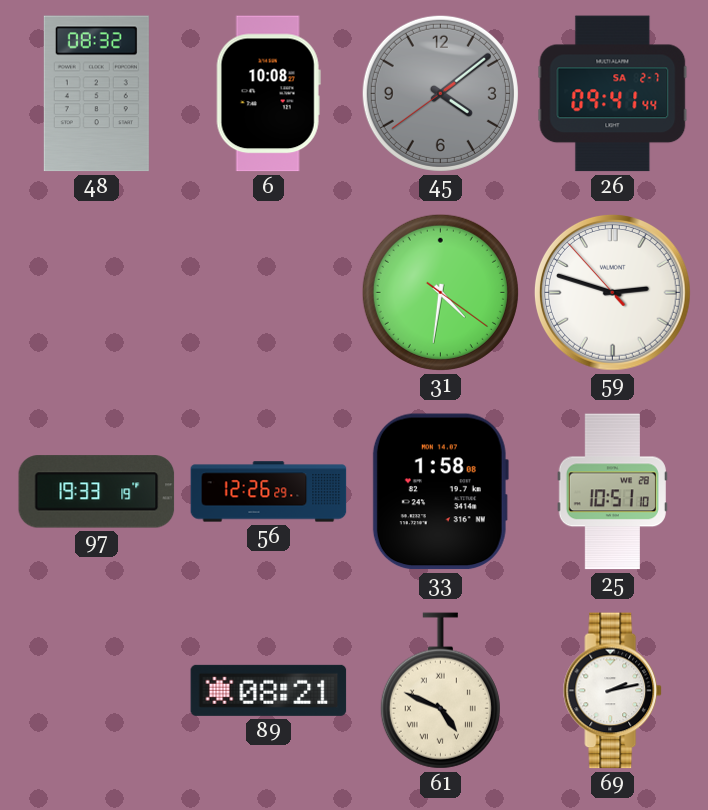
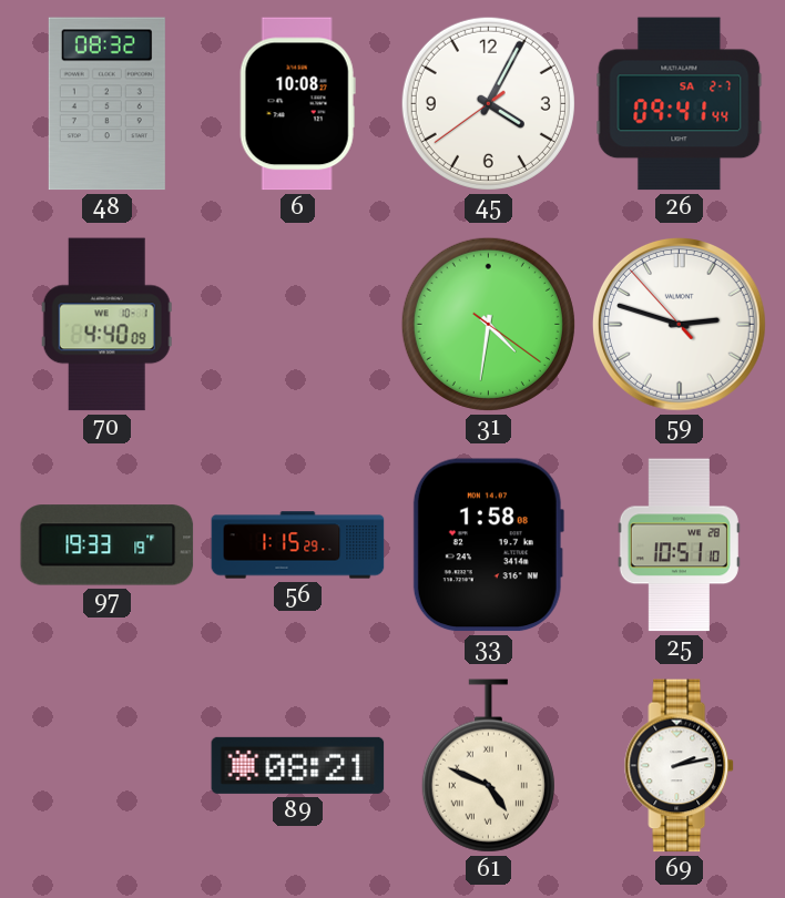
45: 4:08 -> 4:04
45 dial: grey -> white
70: none -> 4:40
56: 12:26 -> 1:15
